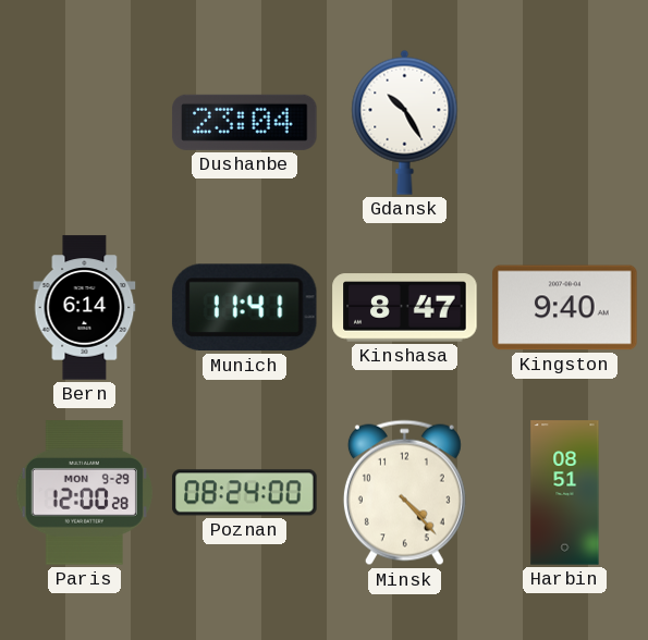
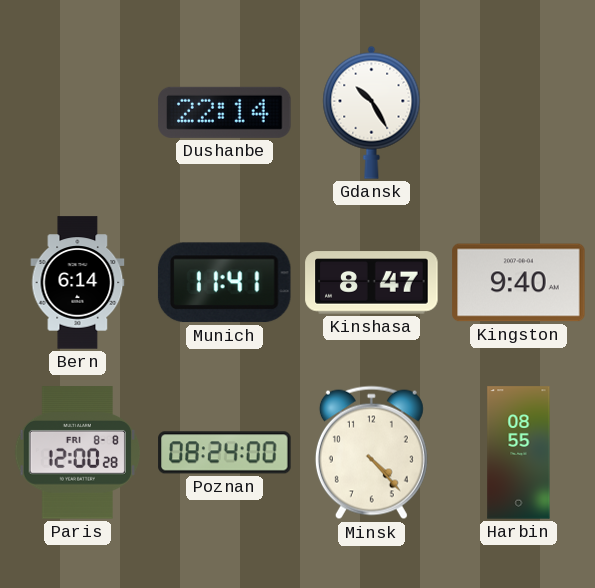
Dushanbe: 23:04 -> 22:14
Paris date: MON 9-29 -> FRI 8-8
Harbin: 08:51 -> 08:55
